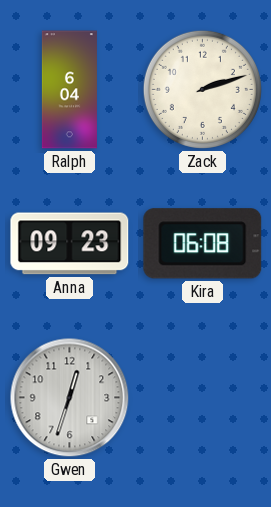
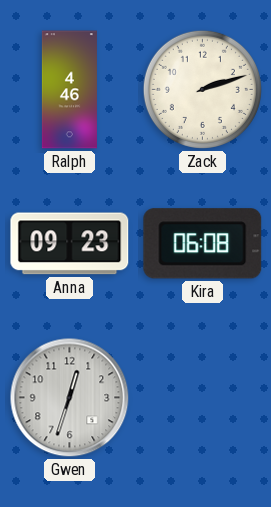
Ralph: 6:04 -> 4:46
